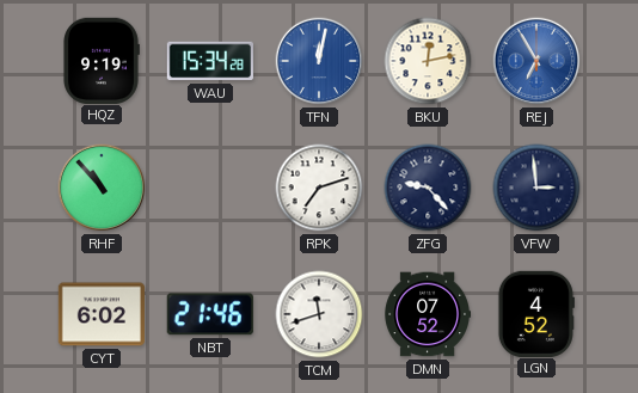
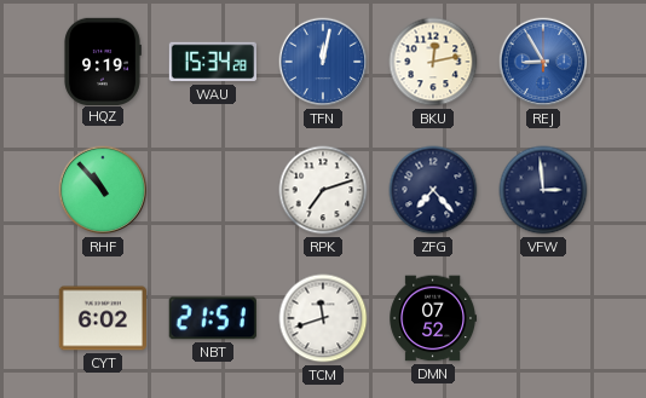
REJ: 6:55 -> 8:55
ZFG: 9:23 -> 7:23
NBT: 21:46 -> 21:51
LGN: 4:52 -> none
